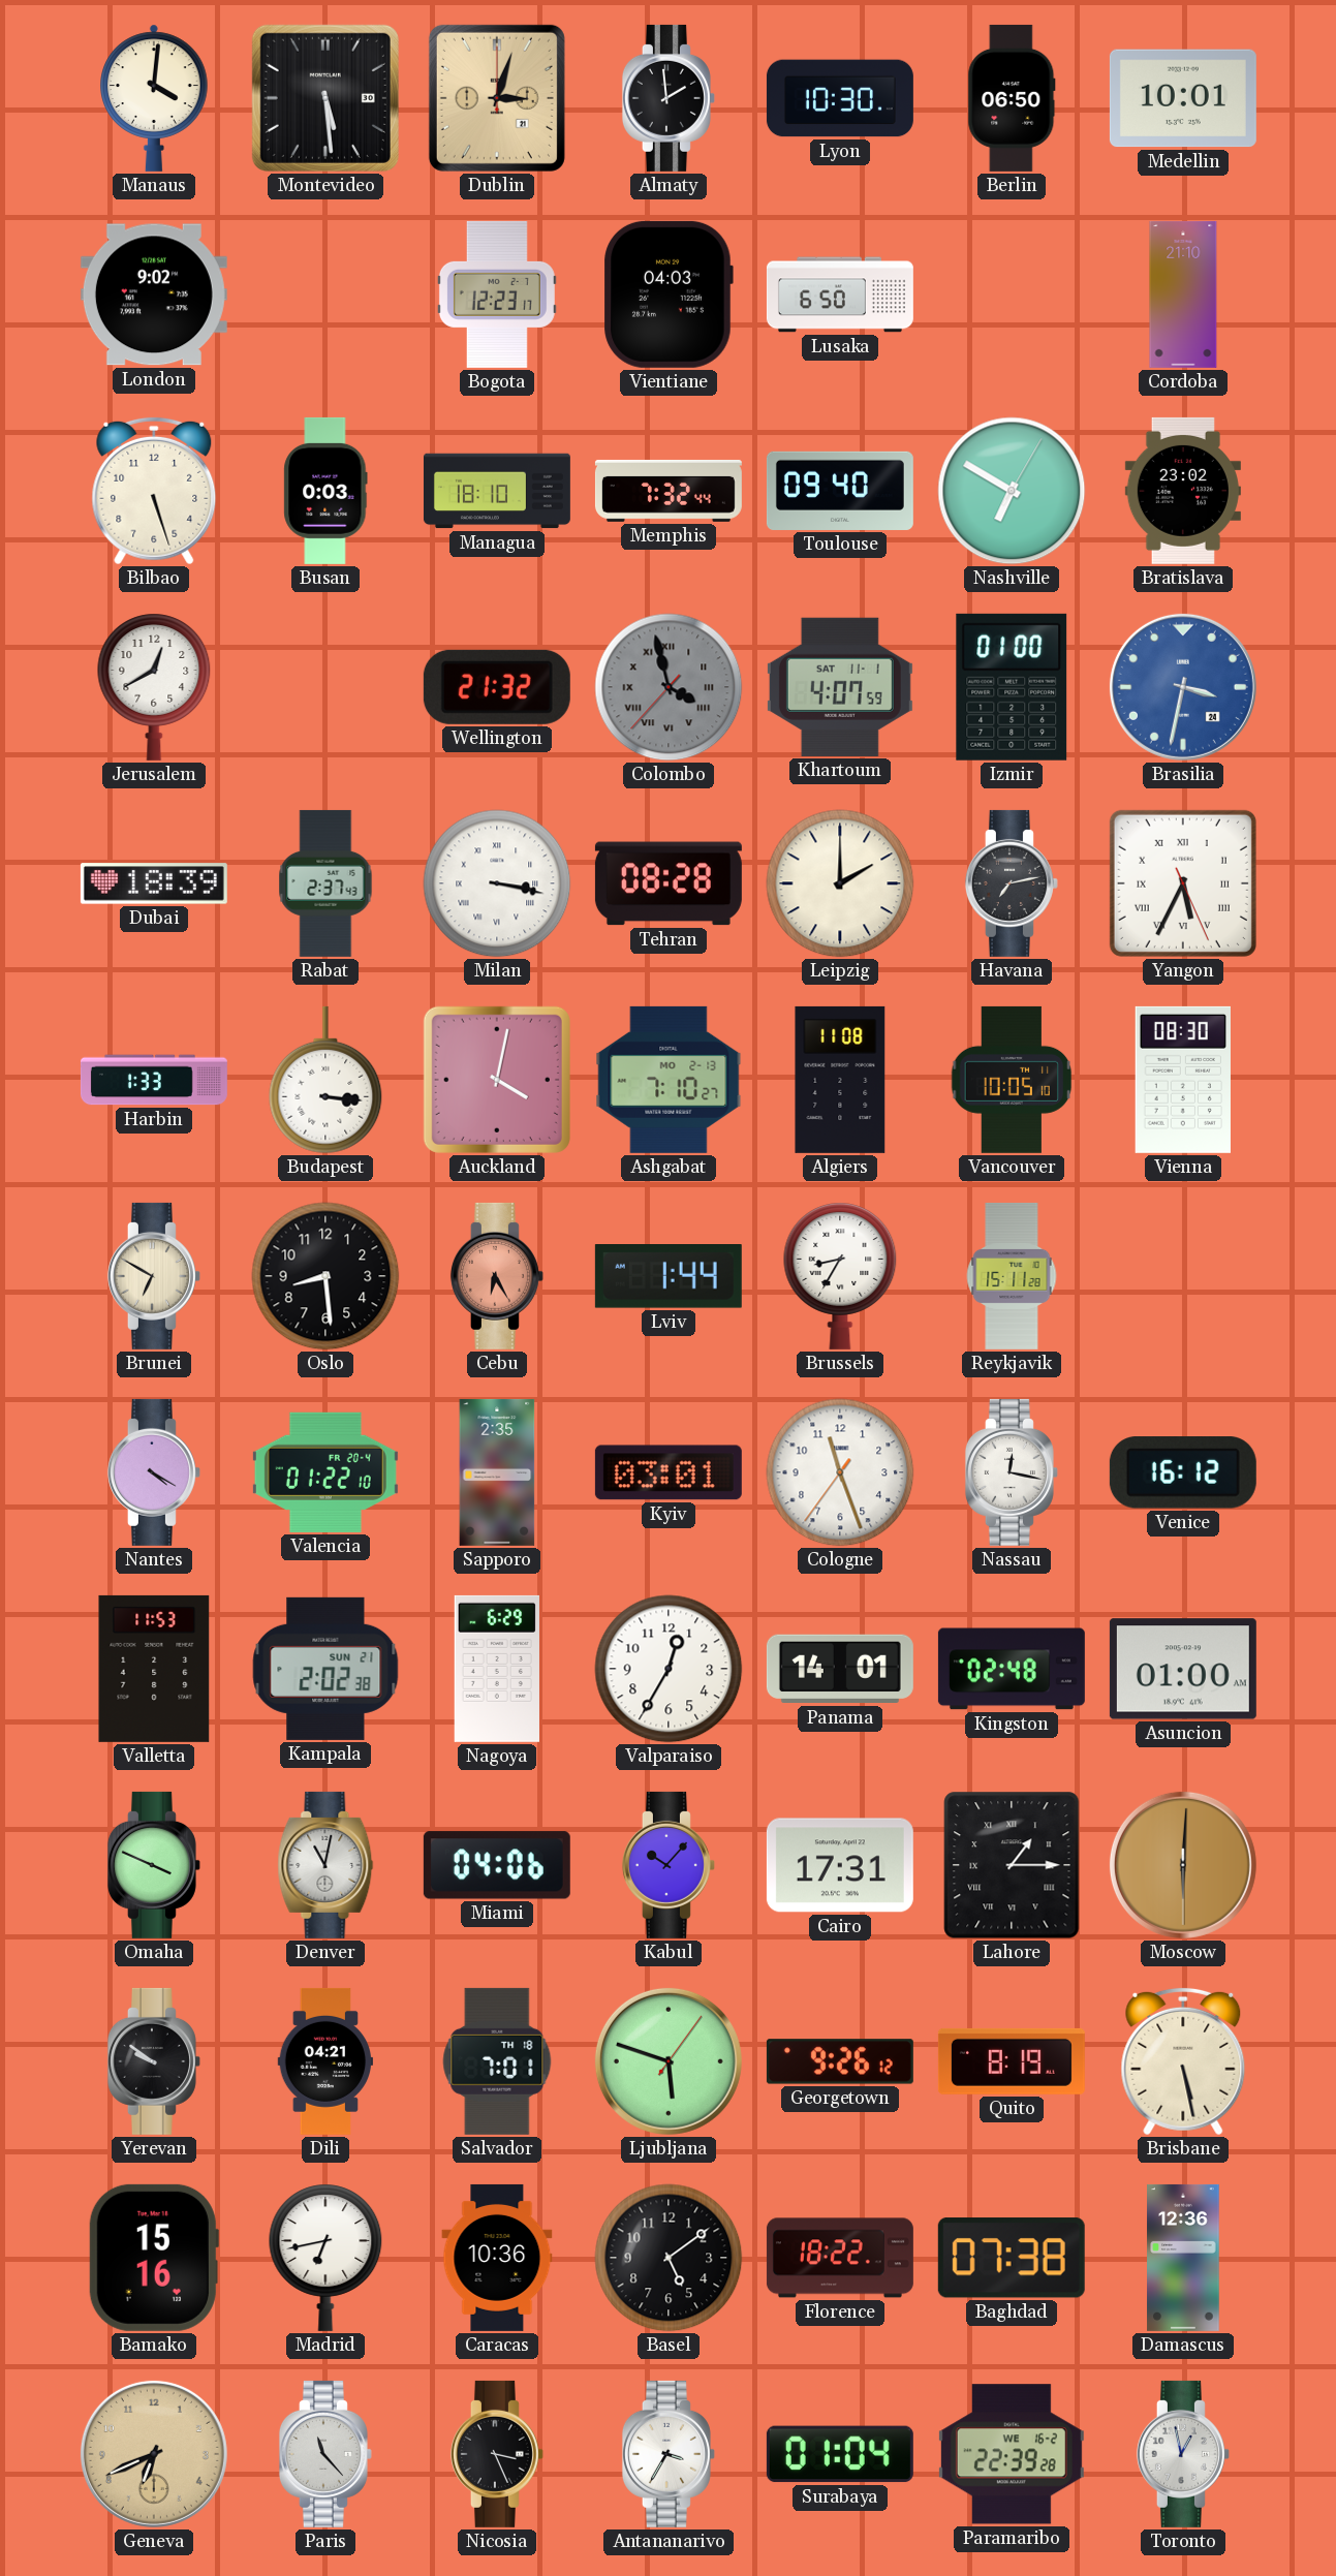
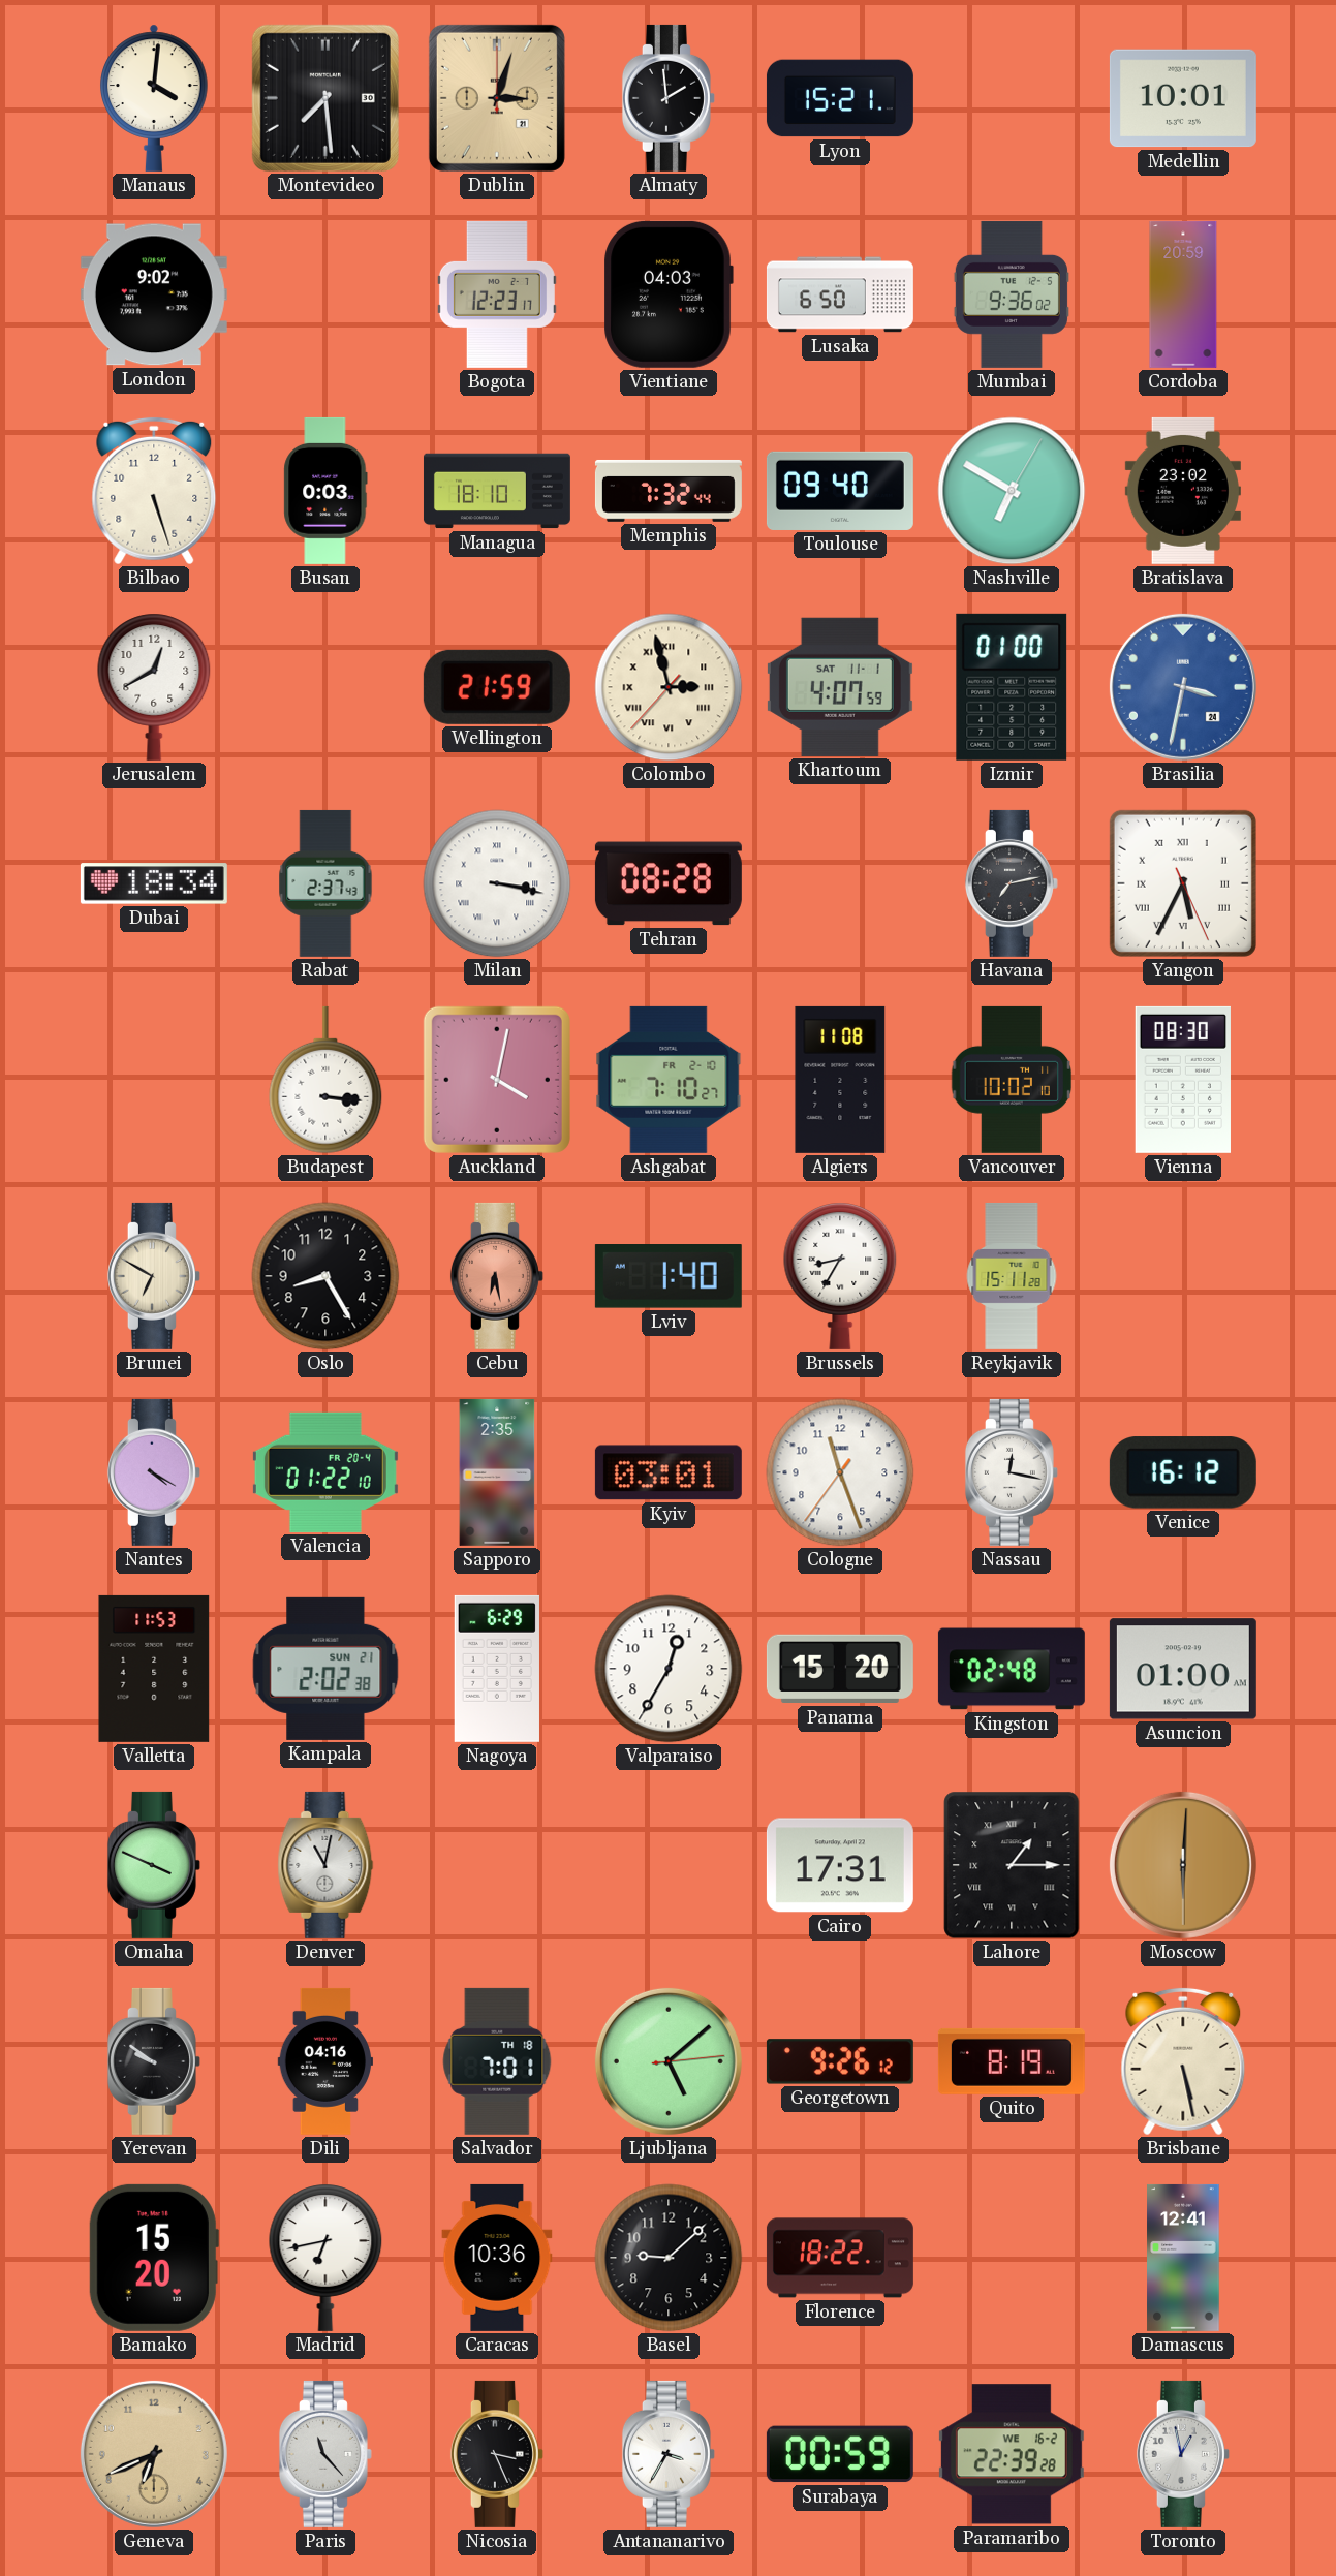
Montevideo: 5:29 -> 7:29
Lyon: 10:30 -> 15:21
Berlin: 06:50 -> none
Mumbai: none -> 9:36
Cordoba: 21:10 -> 20:59
Wellington: 21:32 -> 21:59
Colombo: 3:57 -> 2:57
Colombo dial: grey -> cream
Dubai: 18:39 -> 18:34
Leipzig: 2:00 -> none
Harbin: 1:33 -> none
Ashgabat date: MO 2-13 -> FR 2-10
Vancouver: 10:05 -> 10:02
Oslo: 8:29 -> 8:25
Cebu: 6:25 -> 6:28
Lviv: 1:44 -> 1:40
Panama: 14:01 -> 15:20
Miami: 04:06 -> none
Kabul: 10:07 -> none
Dili: 04:21 -> 04:16
Ljubljana: 5:48 -> 5:08
Bamako: 15:16 -> 15:20
Basel: 5:09 -> 9:08
Baghdad: 07:38 -> none
Damascus: 12:36 -> 12:41
Surabaya: 01:04 -> 00:59
